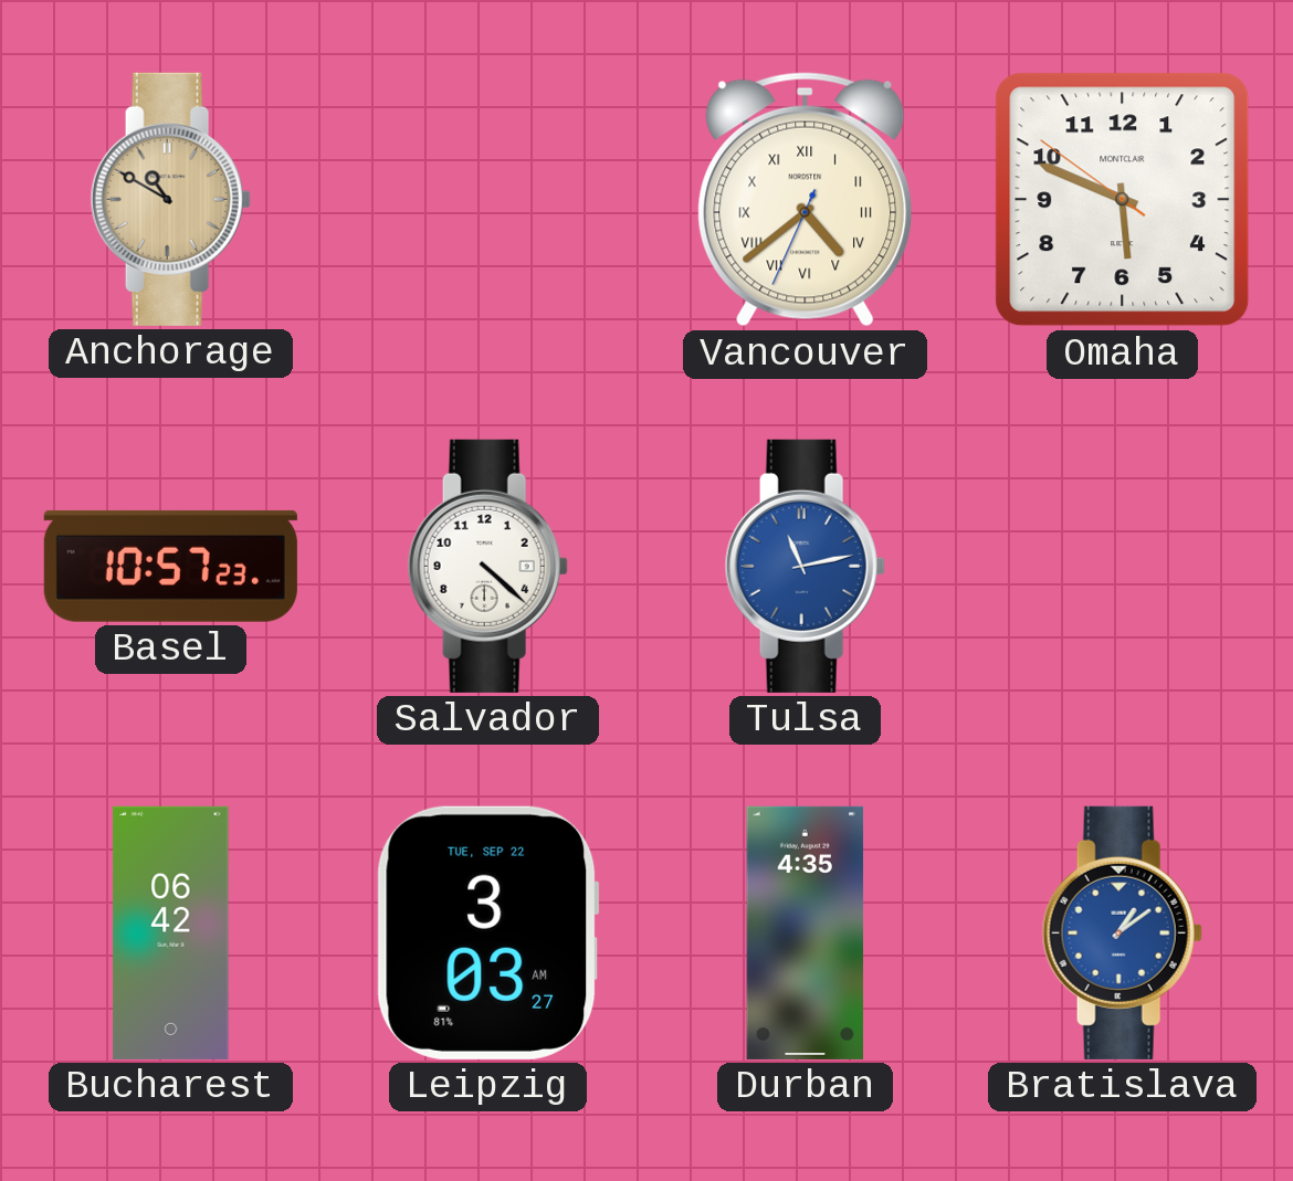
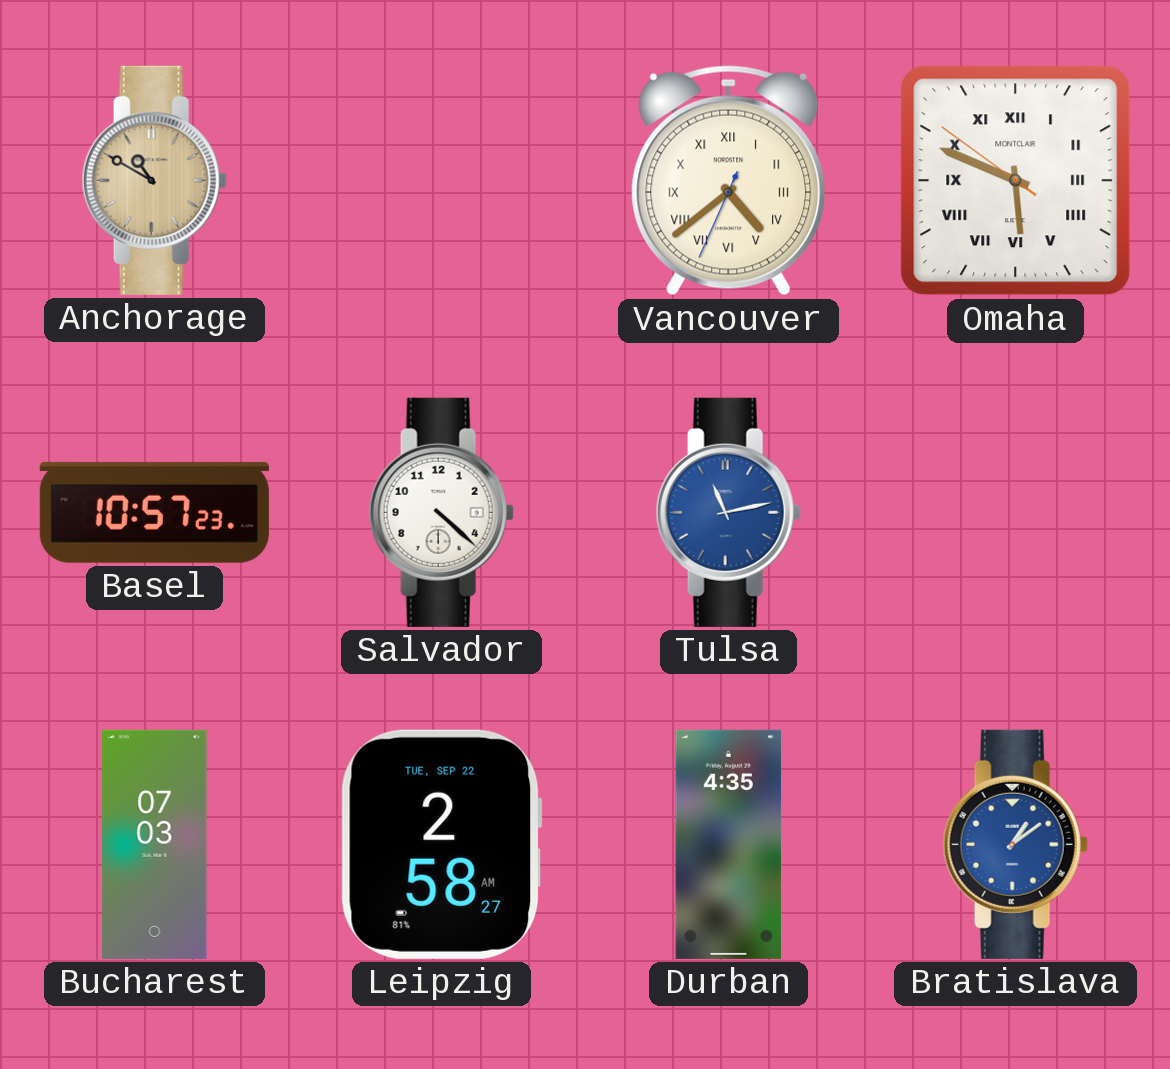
Omaha numerals: Arabic -> Roman
Bucharest: 06:42 -> 07:03
Leipzig: 3:03 -> 2:58
